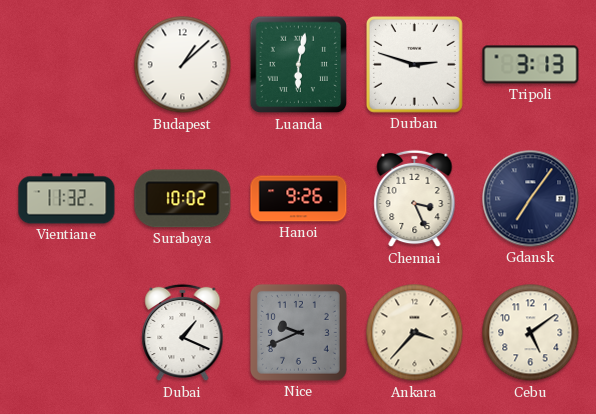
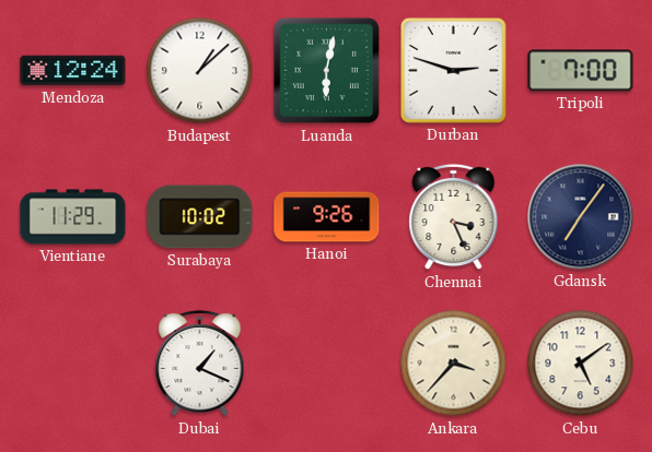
Mendoza: none -> 12:24
Tripoli: 3:13 -> 7:00
Vientiane: 11:32 -> 11:29
Nice: 9:41 -> none
